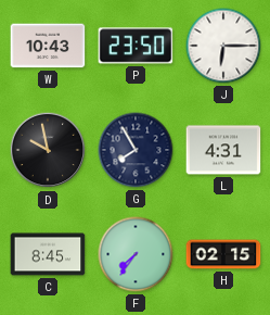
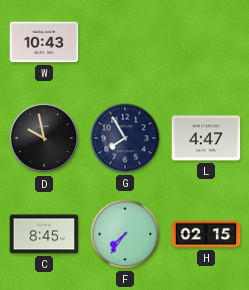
P: 23:50 -> none
J: 6:15 -> none
L: 4:31 -> 4:47
